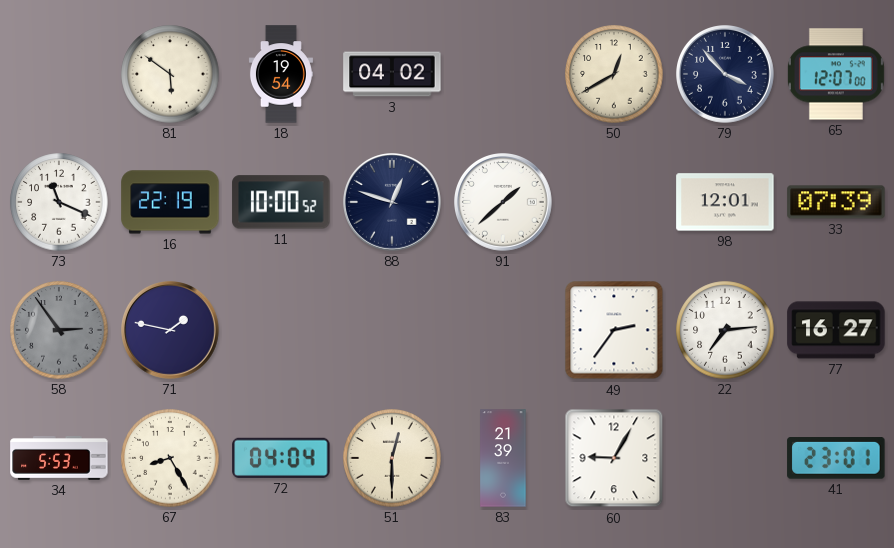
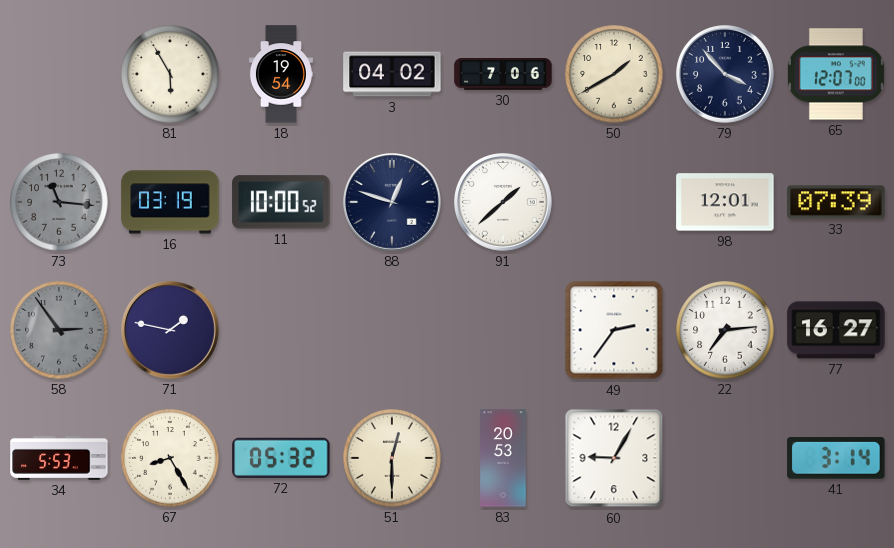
81: 5:51 -> 5:55
30: none -> 7:06
50: 12:40 -> 1:40
73: 11:19 -> 11:16
73 dial: white -> grey
16: 22:19 -> 03:19
72: 04:04 -> 05:32
83: 21:39 -> 20:53
41: 23:01 -> 3:14
